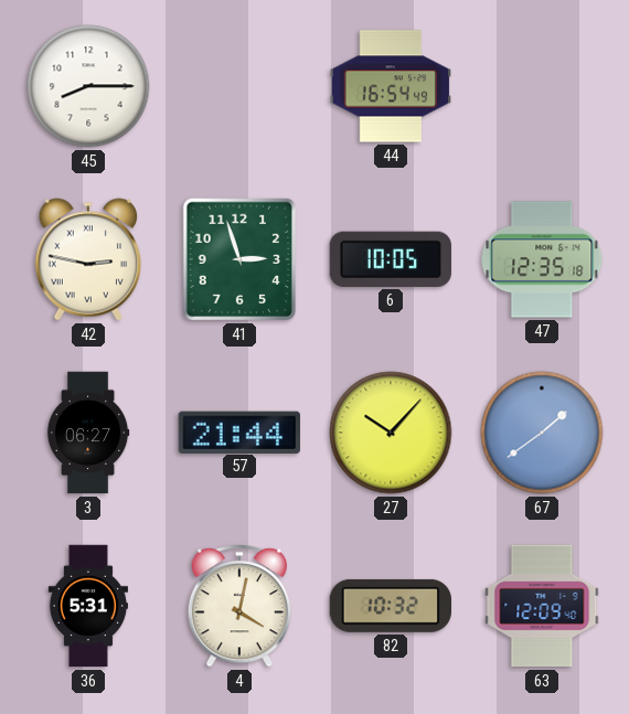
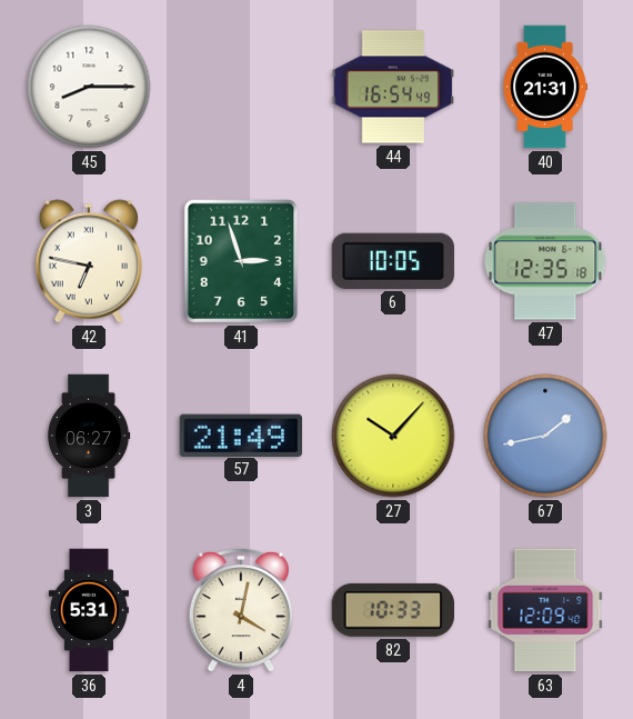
40: none -> 21:31
42: 2:47 -> 6:47
57: 21:44 -> 21:49
67: 1:39 -> 1:43
82: 10:32 -> 10:33
